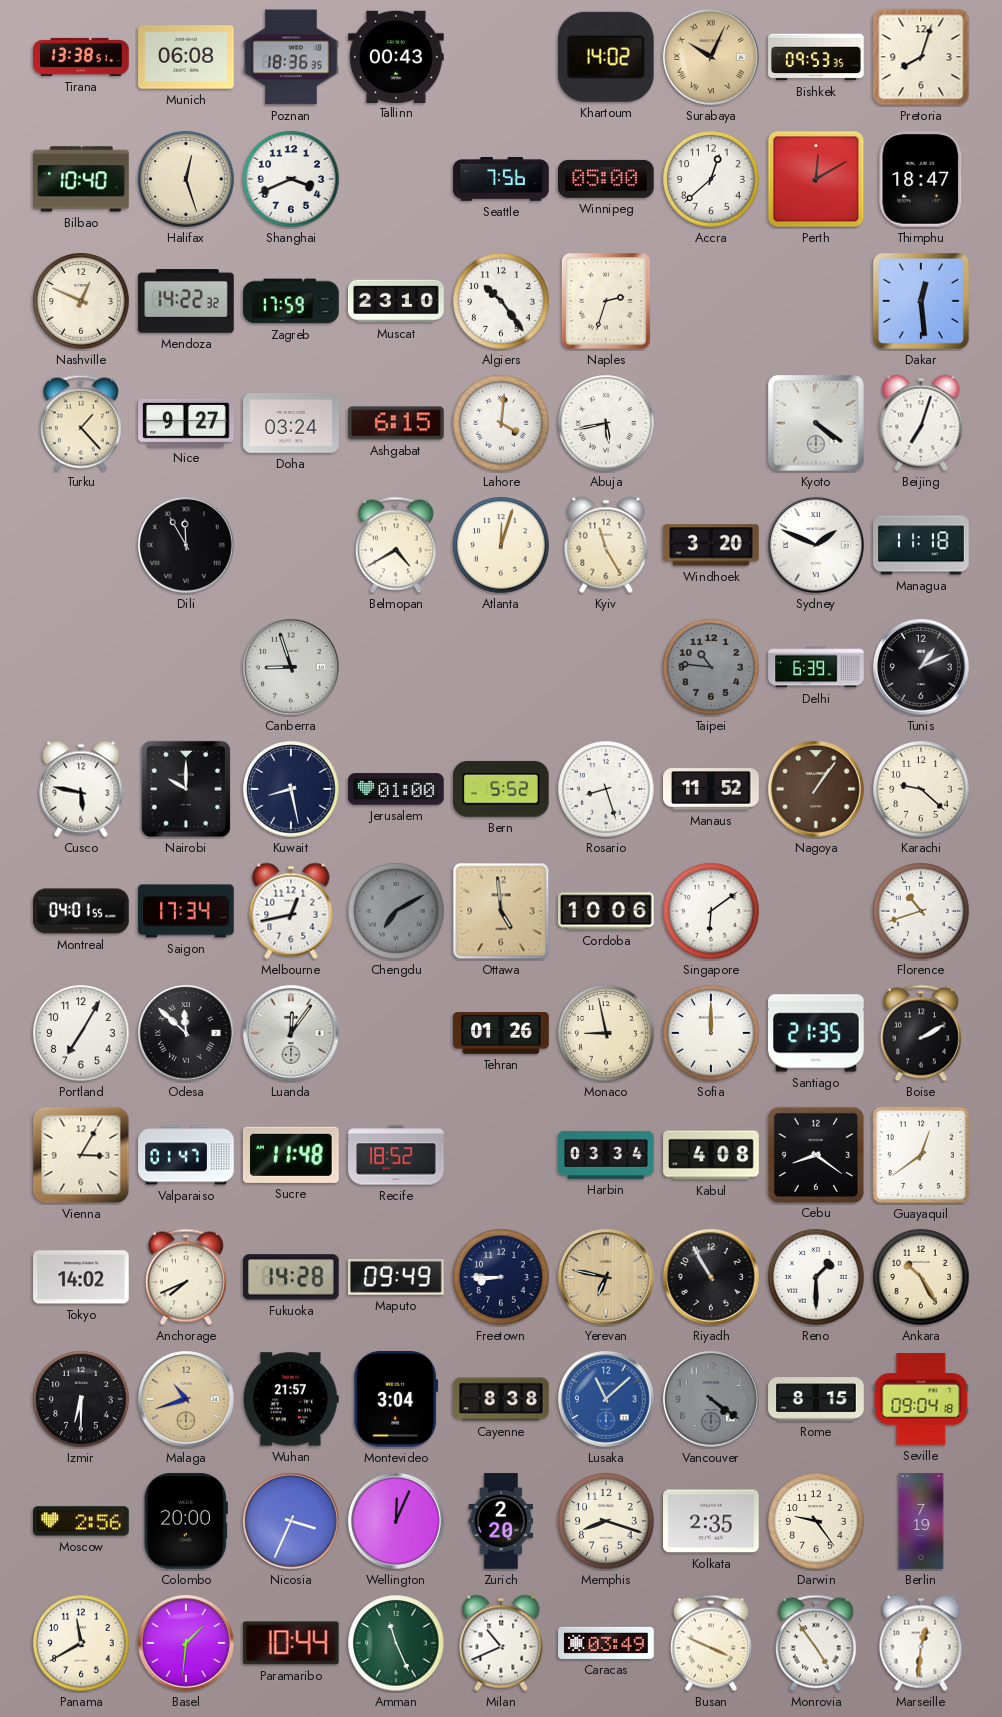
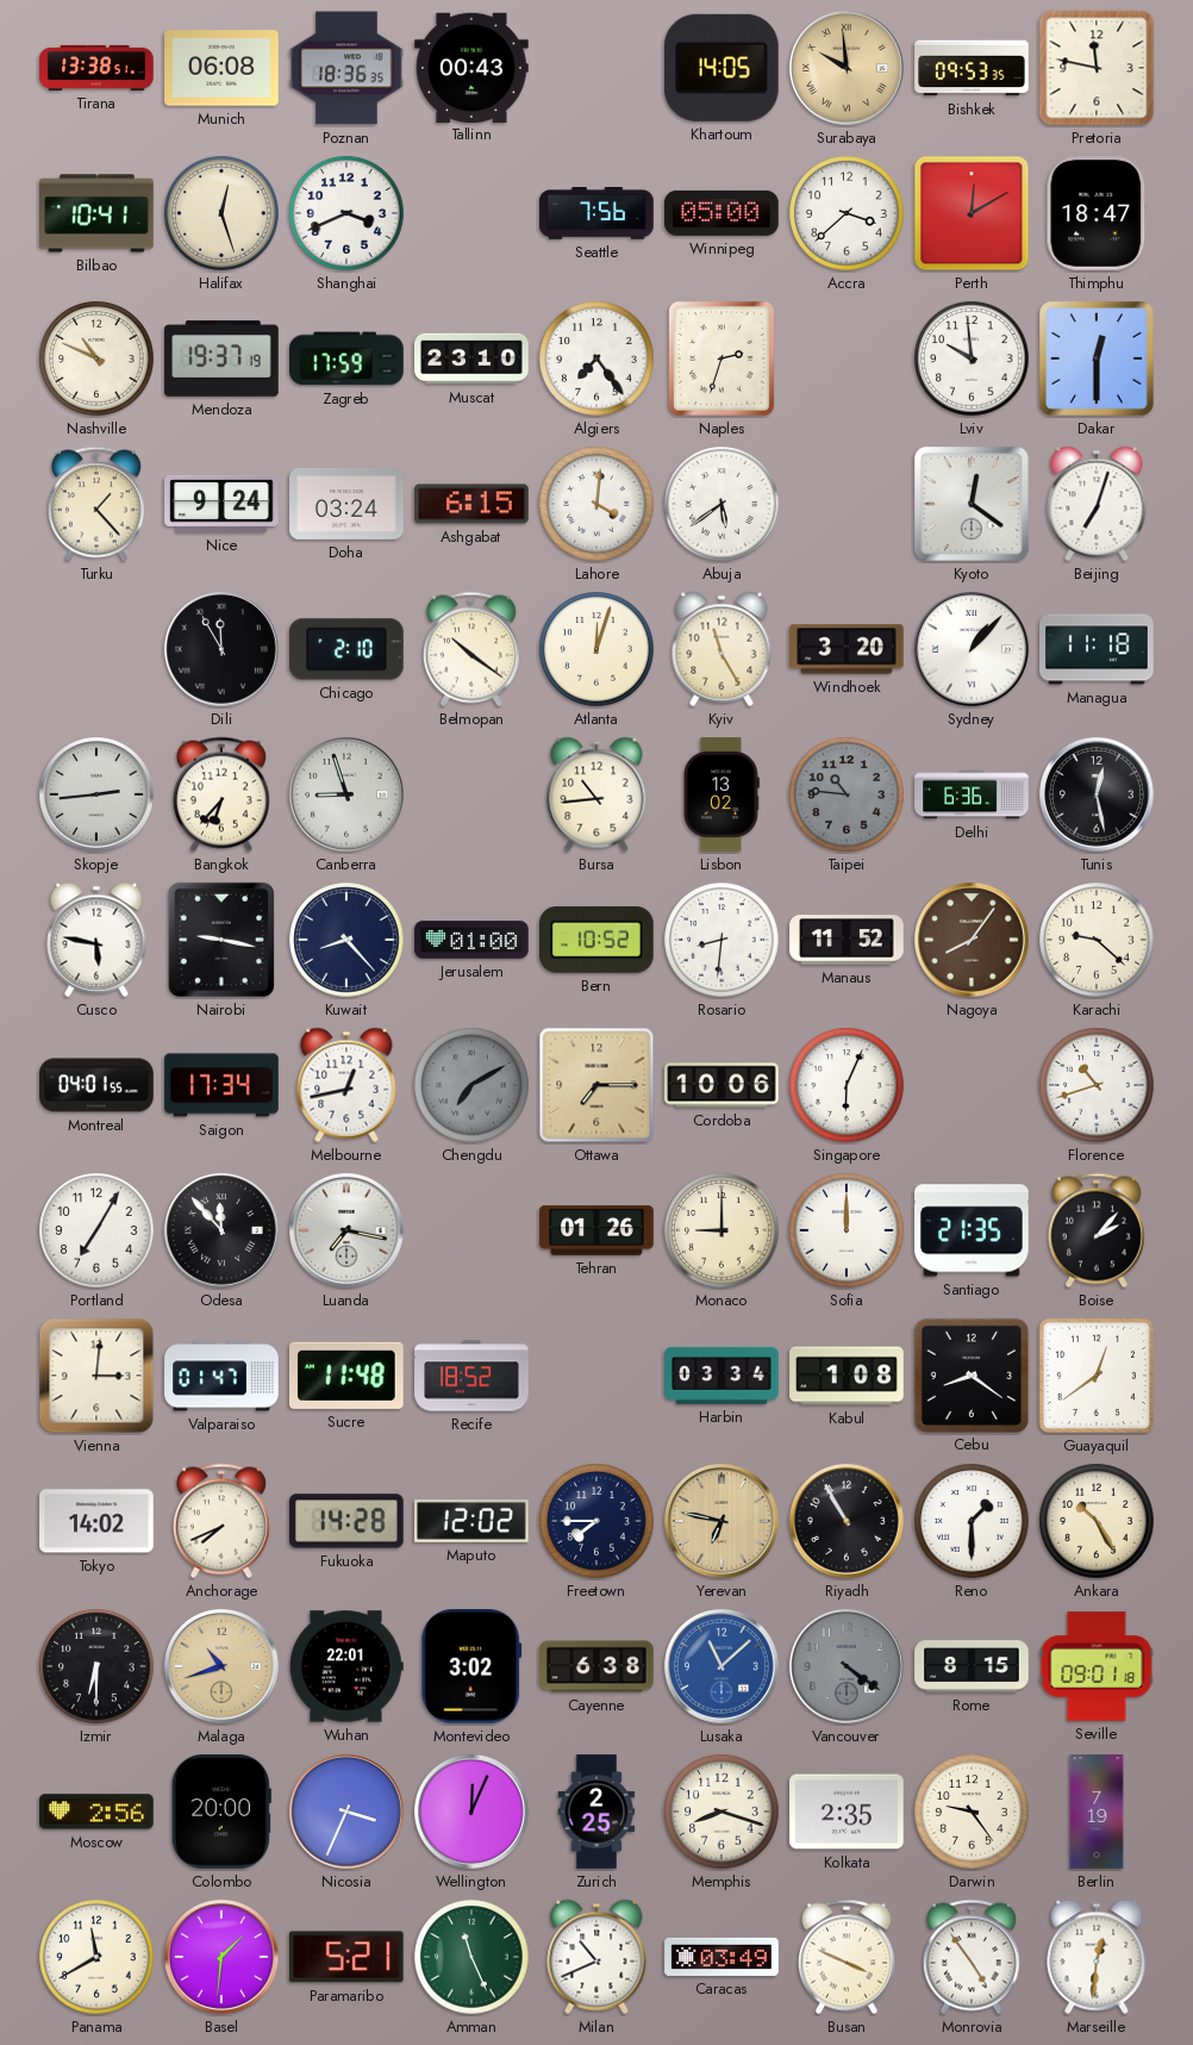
Khartoum: 14:02 -> 14:05
Surabaya: 10:04 -> 9:59
Pretoria: 8:03 -> 11:47
Bilbao: 10:40 -> 10:41
Accra: 12:38 -> 3:38
Nashville: 12:49 -> 10:49
Mendoza: 14:22 -> 19:37
Algiers: 10:24 -> 7:24
Lviv: none -> 9:59
Dakar: 12:29 -> 12:30
Nice: 9:27 -> 9:24
Abuja: 5:43 -> 5:39
Kyoto: 4:21 -> 12:21
Chicago: none -> 2:10
Belmopan: 4:40 -> 10:21
Sydney: 1:49 -> 1:07
Skopje: none -> 2:44
Bangkok: none -> 6:37
Bursa: none -> 10:44
Lisbon: none -> 13:02
Delhi: 6:39 -> 6:36
Tunis: 1:11 -> 12:28
Nairobi: 10:00 -> 9:17
Kuwait: 8:28 -> 8:23
Bern: 5:52 -> 10:52
Rosario: 8:27 -> 8:31
Nagoya: 1:06 -> 8:06
Ottawa: 4:59 -> 7:15
Singapore: 6:09 -> 6:04
Odesa: 11:52 -> 11:53
Luanda: 12:06 -> 7:17
Monaco: 8:58 -> 9:00
Boise: 2:10 -> 2:07
Vienna: 3:05 -> 3:01
Kabul: 4:08 -> 1:08
Maputo: 09:49 -> 12:02
Freetown: 8:45 -> 7:45
Wuhan: 21:57 -> 22:01
Montevideo: 3:04 -> 3:02
Cayenne: 8:38 -> 6:38
Seville: 09:04 -> 09:01
Zurich: 2:20 -> 2:25
Paramaribo: 10:44 -> 5:21
